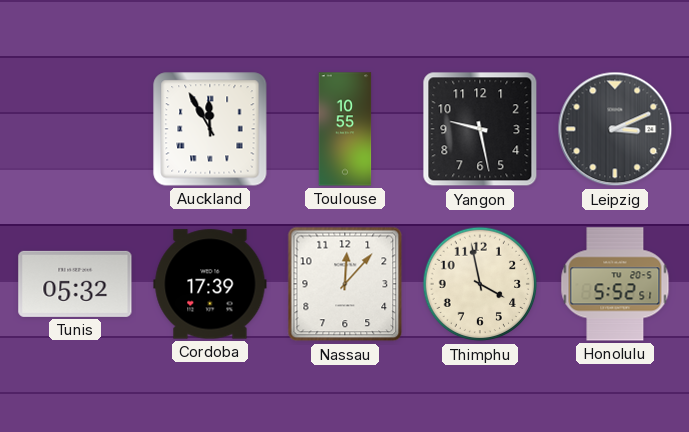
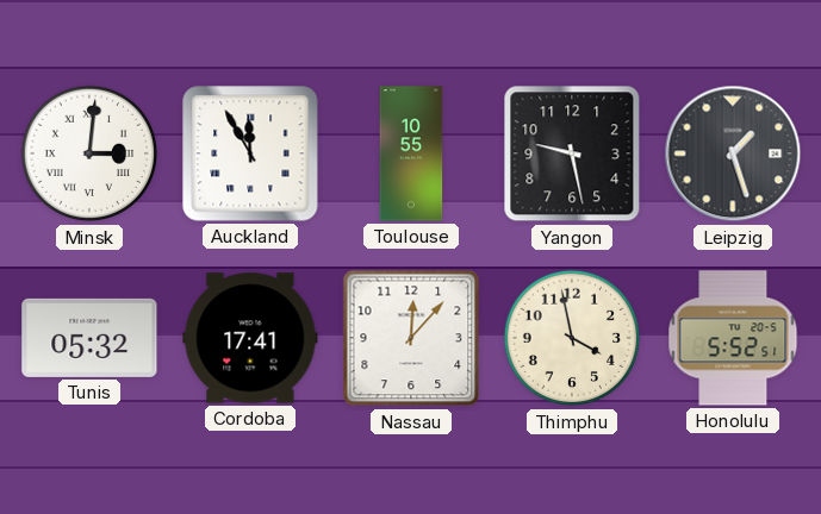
Minsk: none -> 3:01
Leipzig: 3:11 -> 1:27
Cordoba: 17:39 -> 17:41
